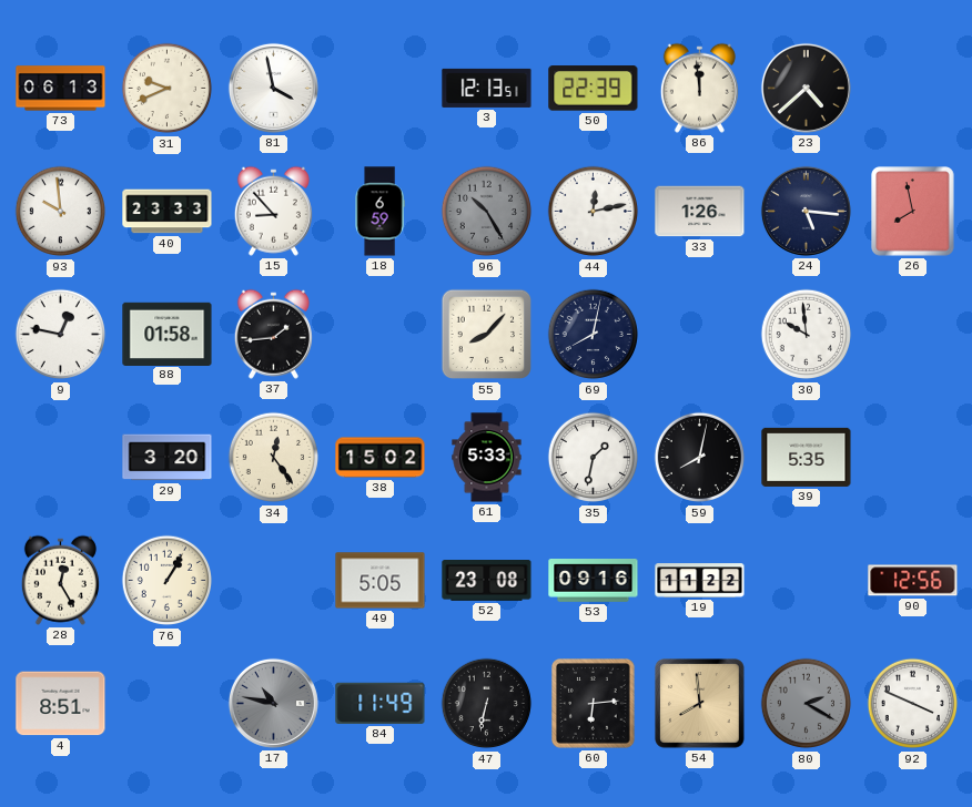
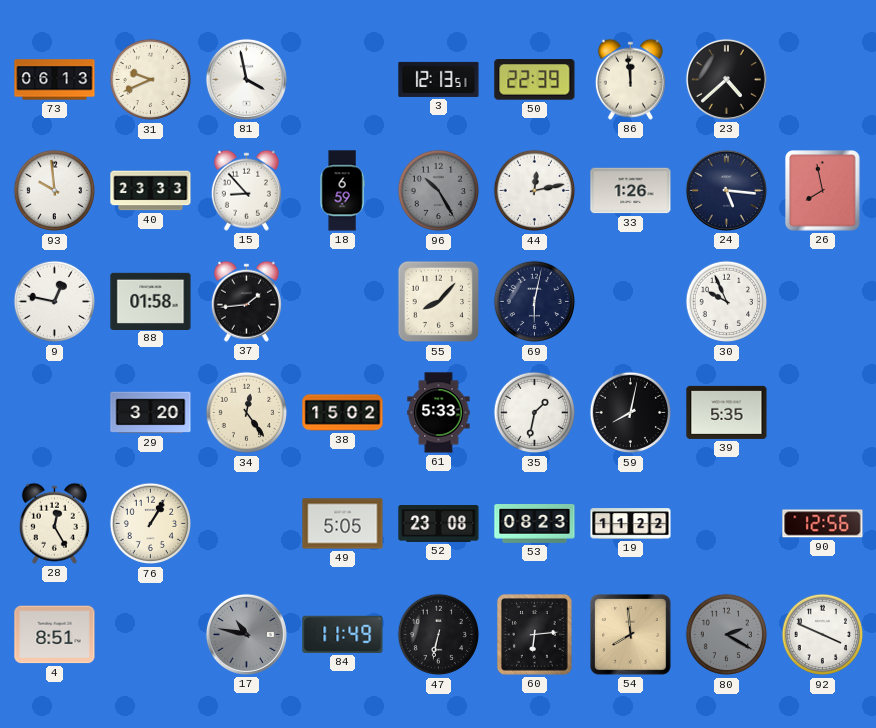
69: 8:02 -> 6:02
30: 9:59 -> 9:56
53: 09:16 -> 08:23
